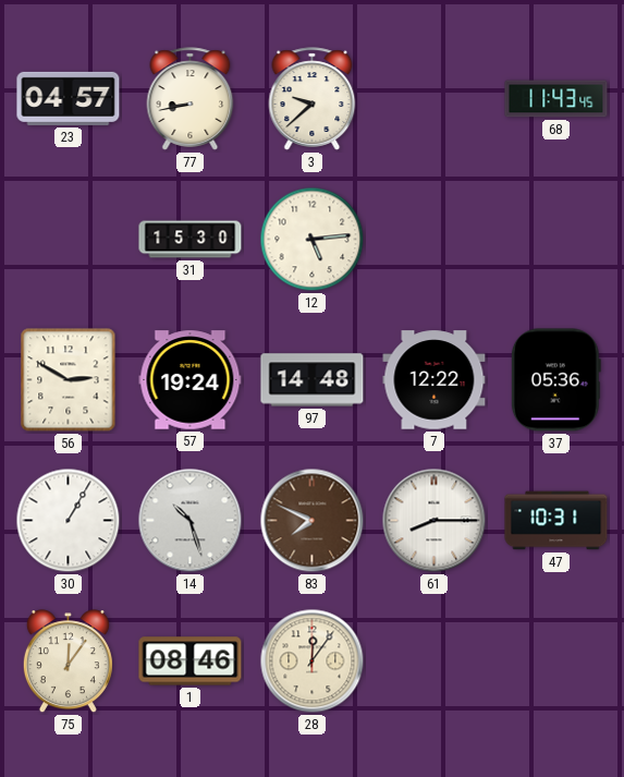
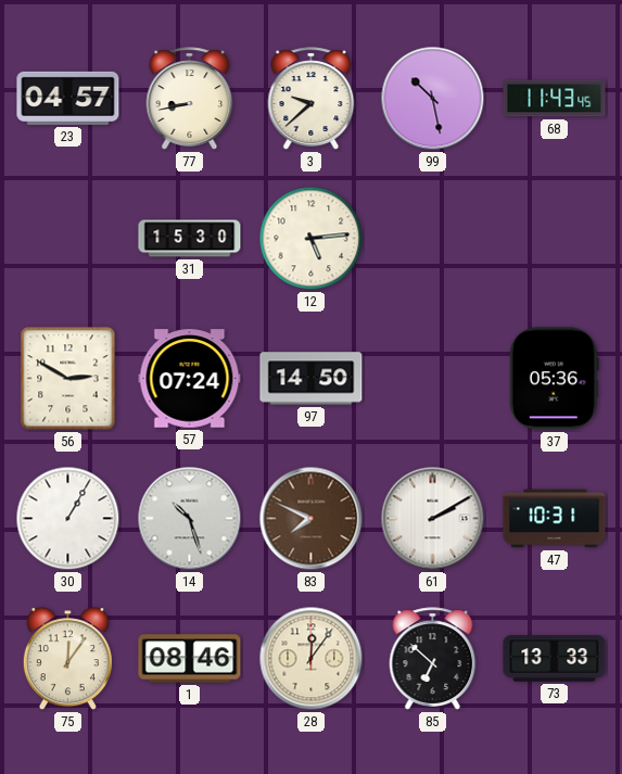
99: none -> 10:28
57: 19:24 -> 07:24
97: 14:48 -> 14:50
7: 12:22 -> none
61: 8:15 -> 2:10
85: none -> 6:52
73: none -> 13:33
